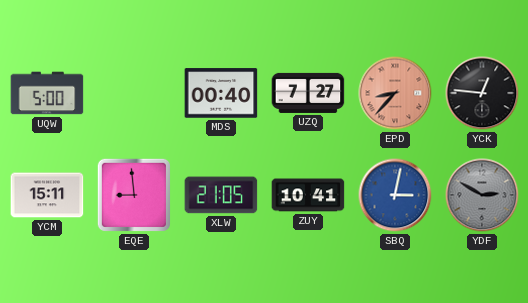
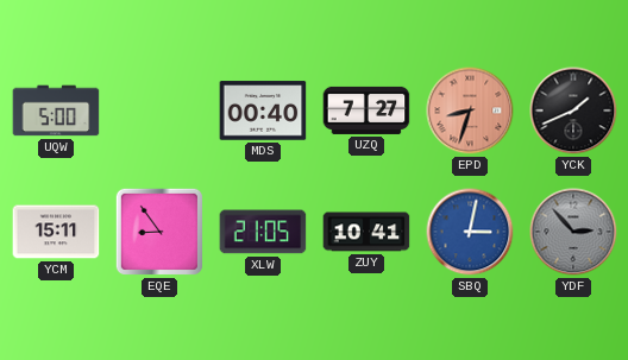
EPD: 8:37 -> 8:33
YCK: 12:46 -> 1:41
EQE: 8:59 -> 8:54
YDF: 2:50 -> 2:53
